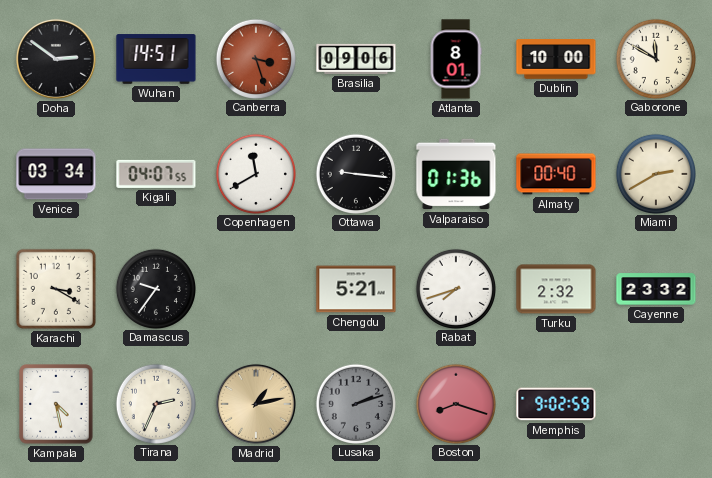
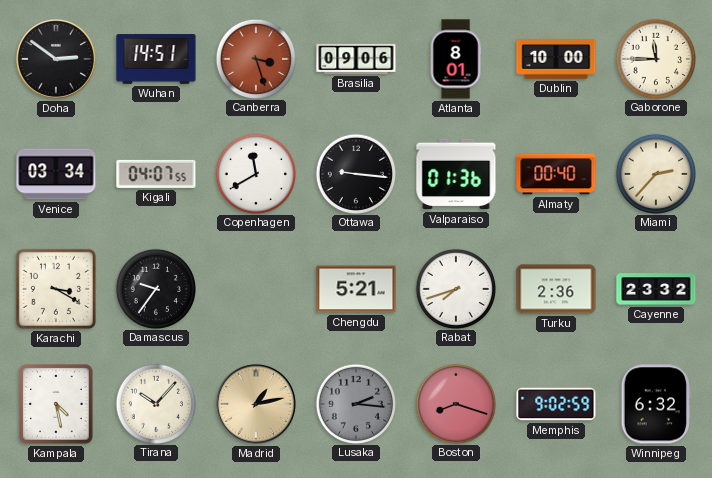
Gaborone: 11:50 -> 11:45
Miami: 2:40 -> 2:37
Turku: 2:32 -> 2:36
Tirana: 2:34 -> 10:07
Lusaka: 2:12 -> 2:16
Winnipeg: none -> 6:32
